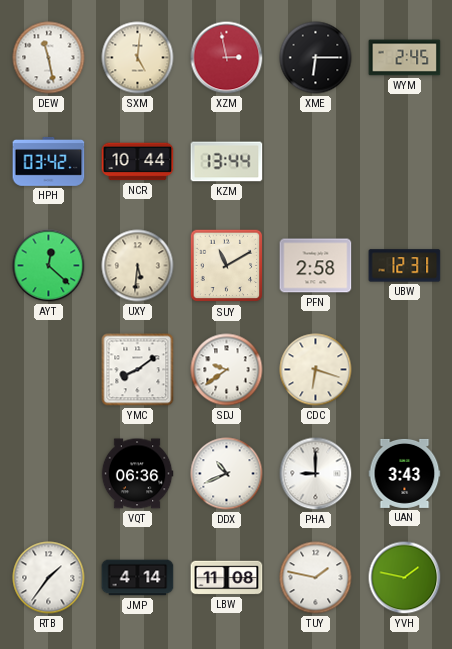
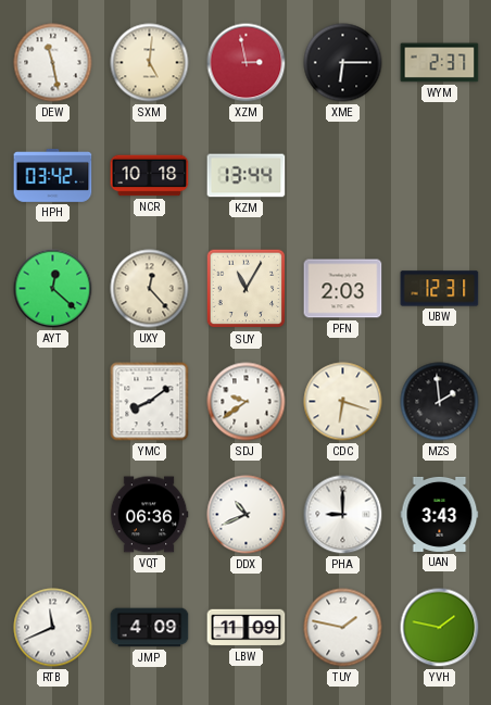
WYM: 2:45 -> 2:37
NCR: 10:44 -> 10:18
UXY: 5:31 -> 12:23
SUY: 11:10 -> 11:05
PFN: 2:58 -> 2:03
MZS: none -> 1:59
RTB: 1:36 -> 11:41
JMP: 4:14 -> 4:09
LBW: 11:08 -> 11:09
